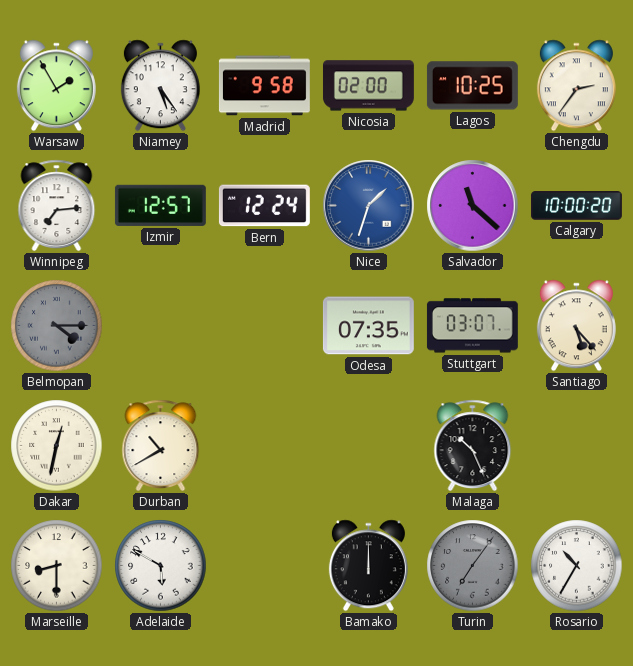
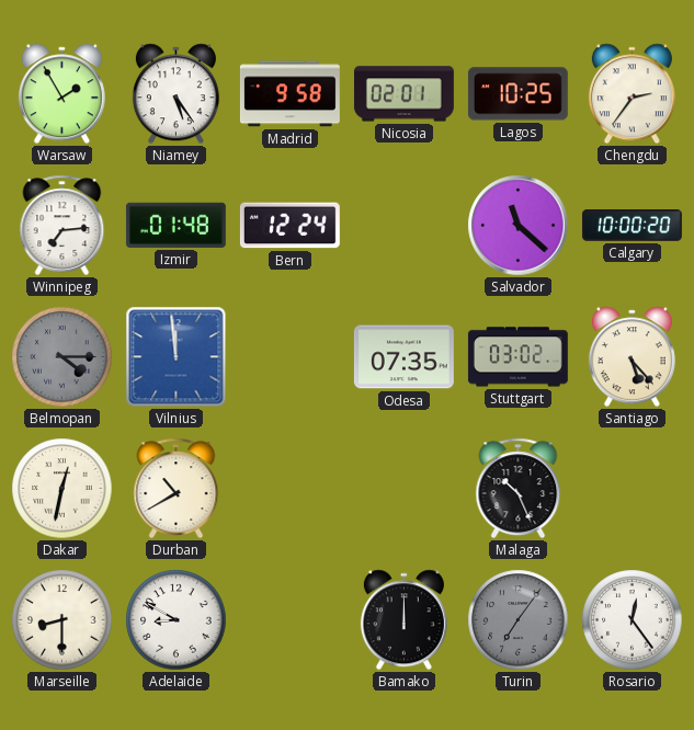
Nicosia: 02:00 -> 02:01
Izmir: 12:57 -> 01:48
Nice: 1:33 -> none
Vilnius: none -> 11:59
Stuttgart: 03:07 -> 03:02
Adelaide: 5:50 -> 8:50
Rosario: 10:35 -> 12:24
